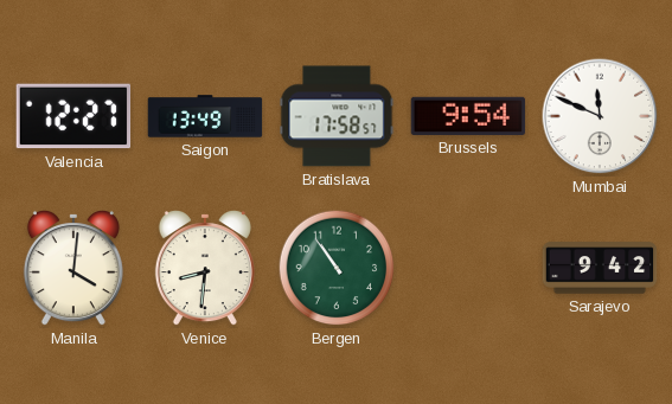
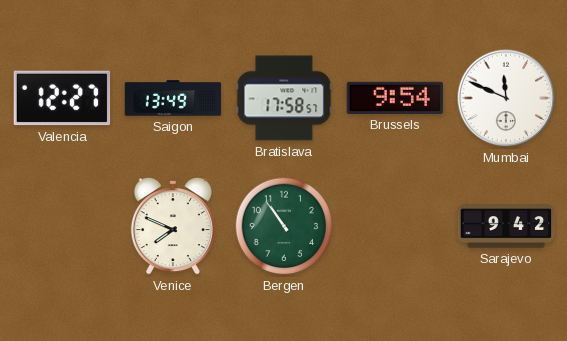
Manila: 4:01 -> none
Venice: 8:31 -> 7:49
